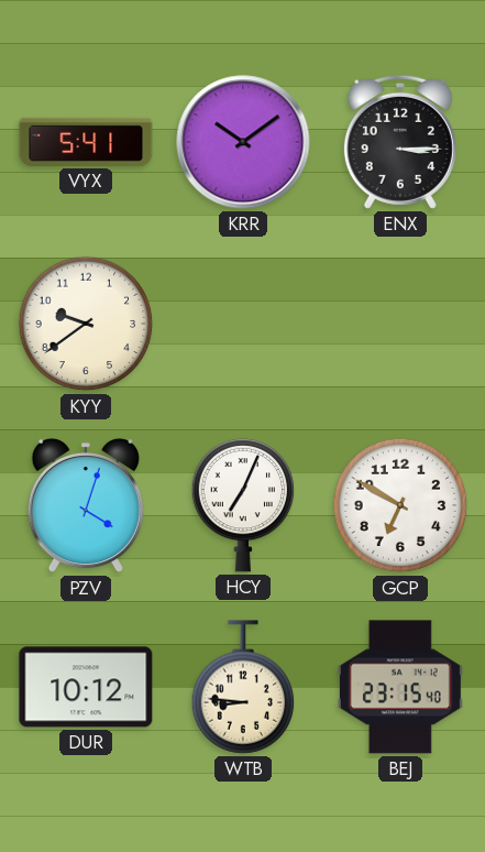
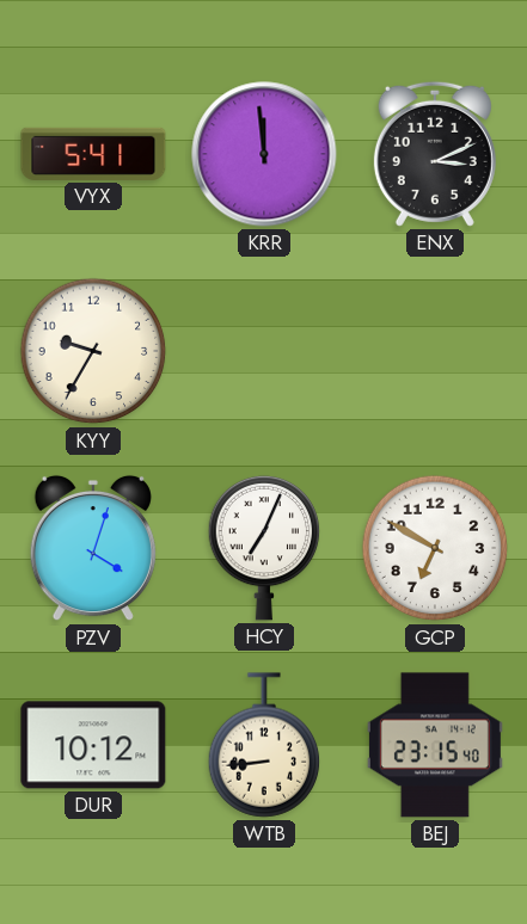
KRR: 10:09 -> 11:59
ENX: 3:15 -> 3:11
KYY: 9:39 -> 9:35
WTB: 8:46 -> 8:44
